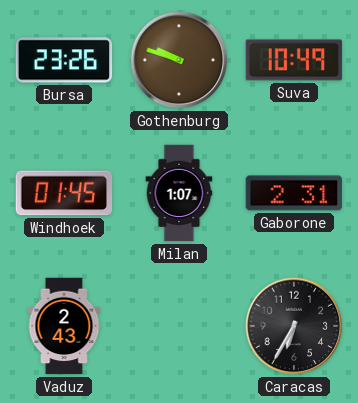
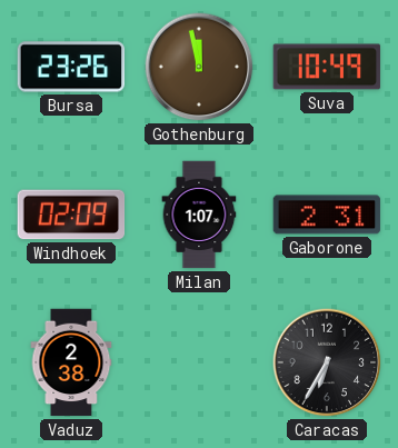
Gothenburg: 9:48 -> 11:58
Windhoek: 01:45 -> 02:09
Vaduz: 2:43 -> 2:38
